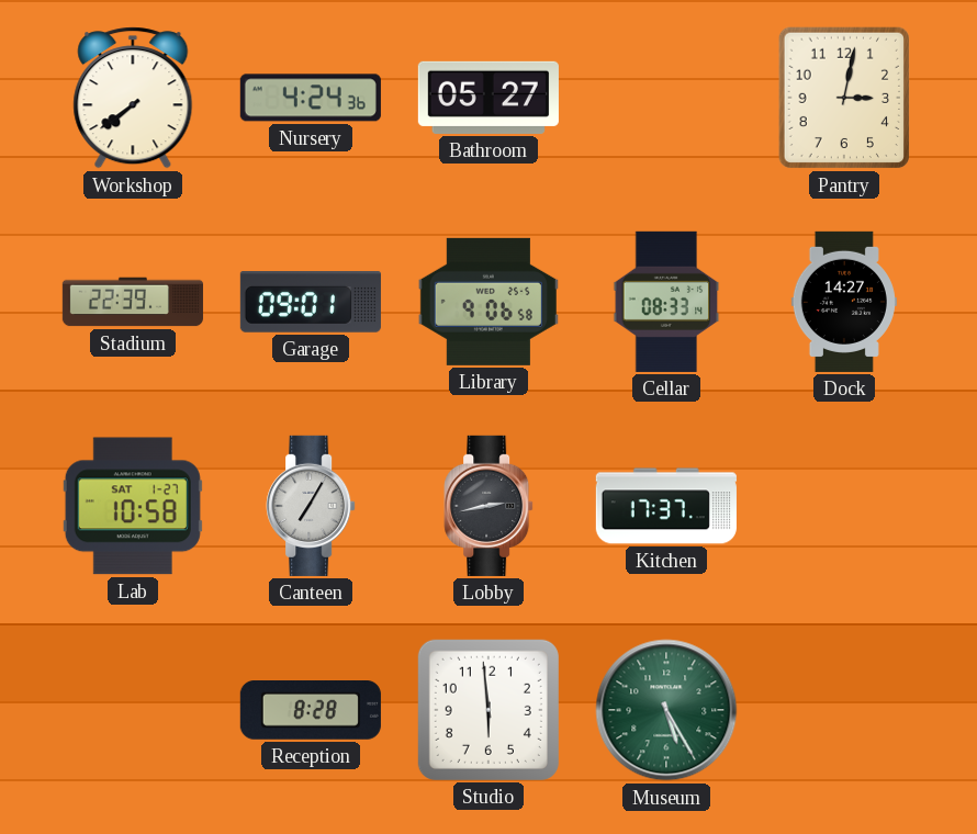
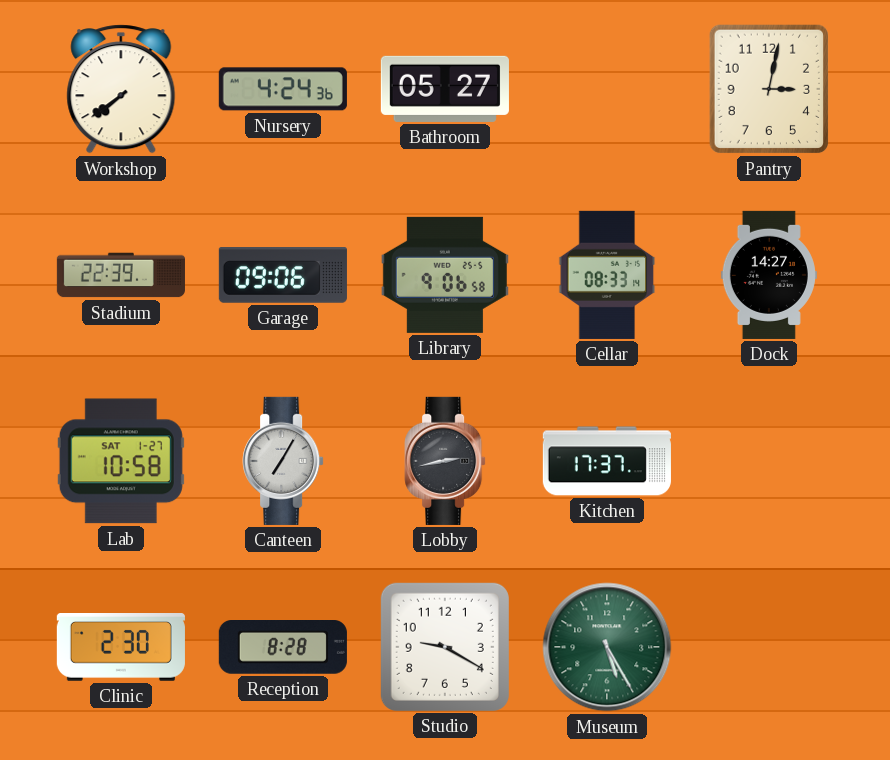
Garage: 09:01 -> 09:06
Clinic: none -> 2:30
Studio: 5:59 -> 9:20
